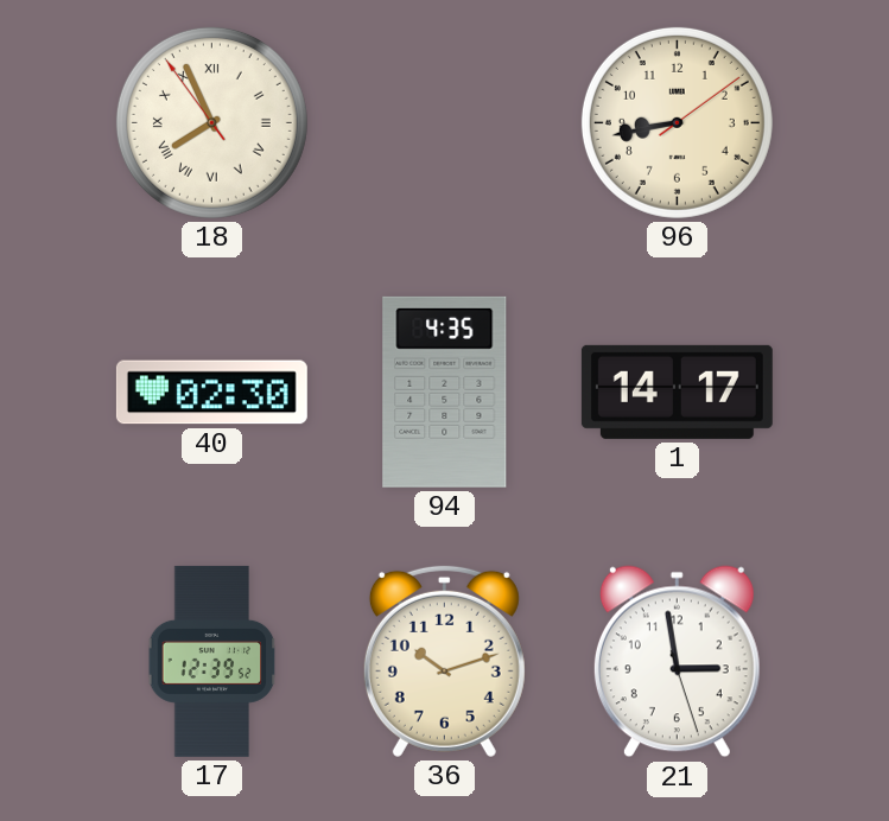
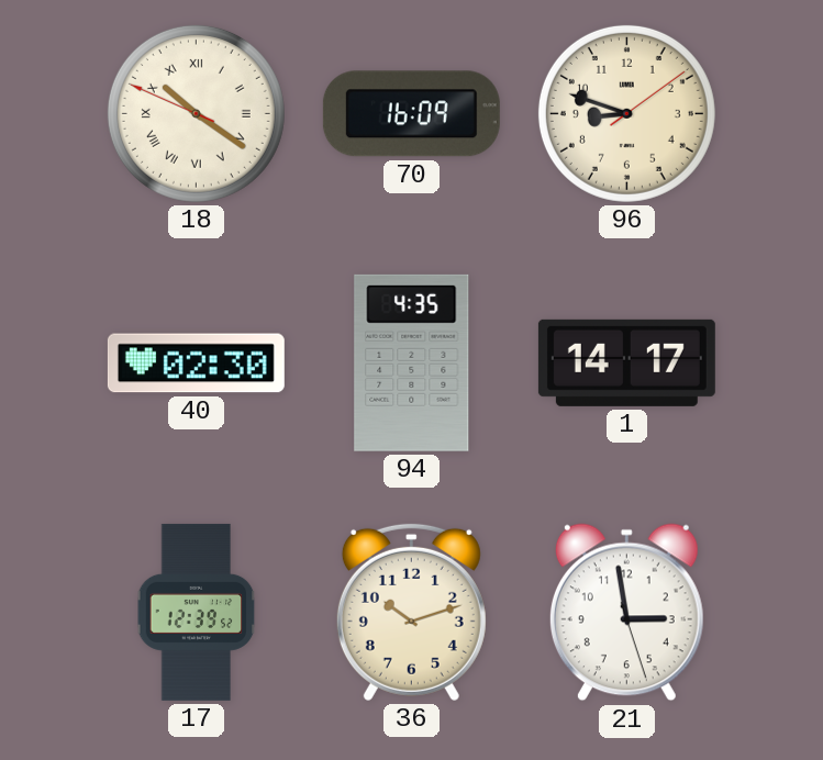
18: 7:55 -> 10:20
70: none -> 16:09
96: 8:43 -> 8:48
